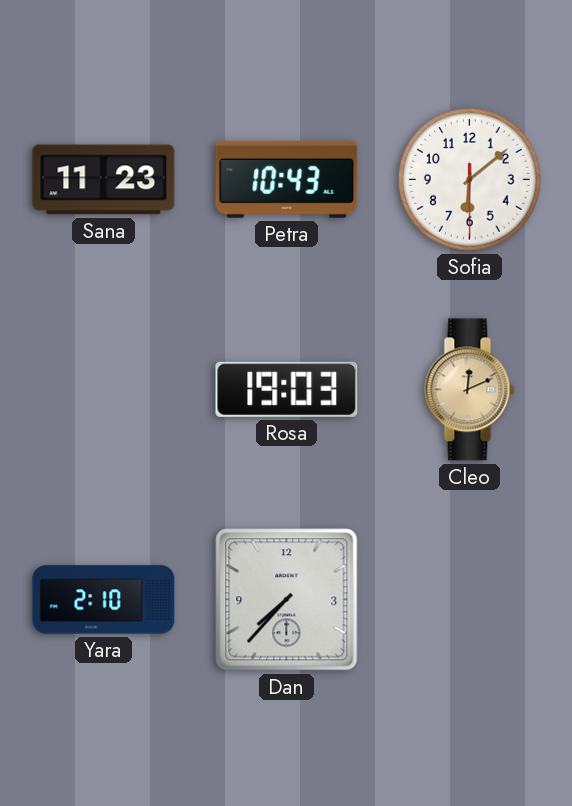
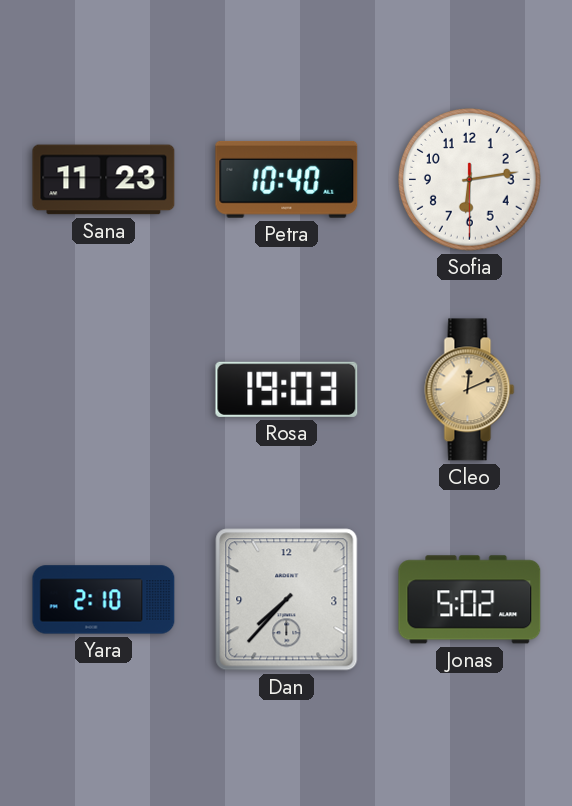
Petra: 10:43 -> 10:40
Sofia: 6:08 -> 6:13
Jonas: none -> 5:02
